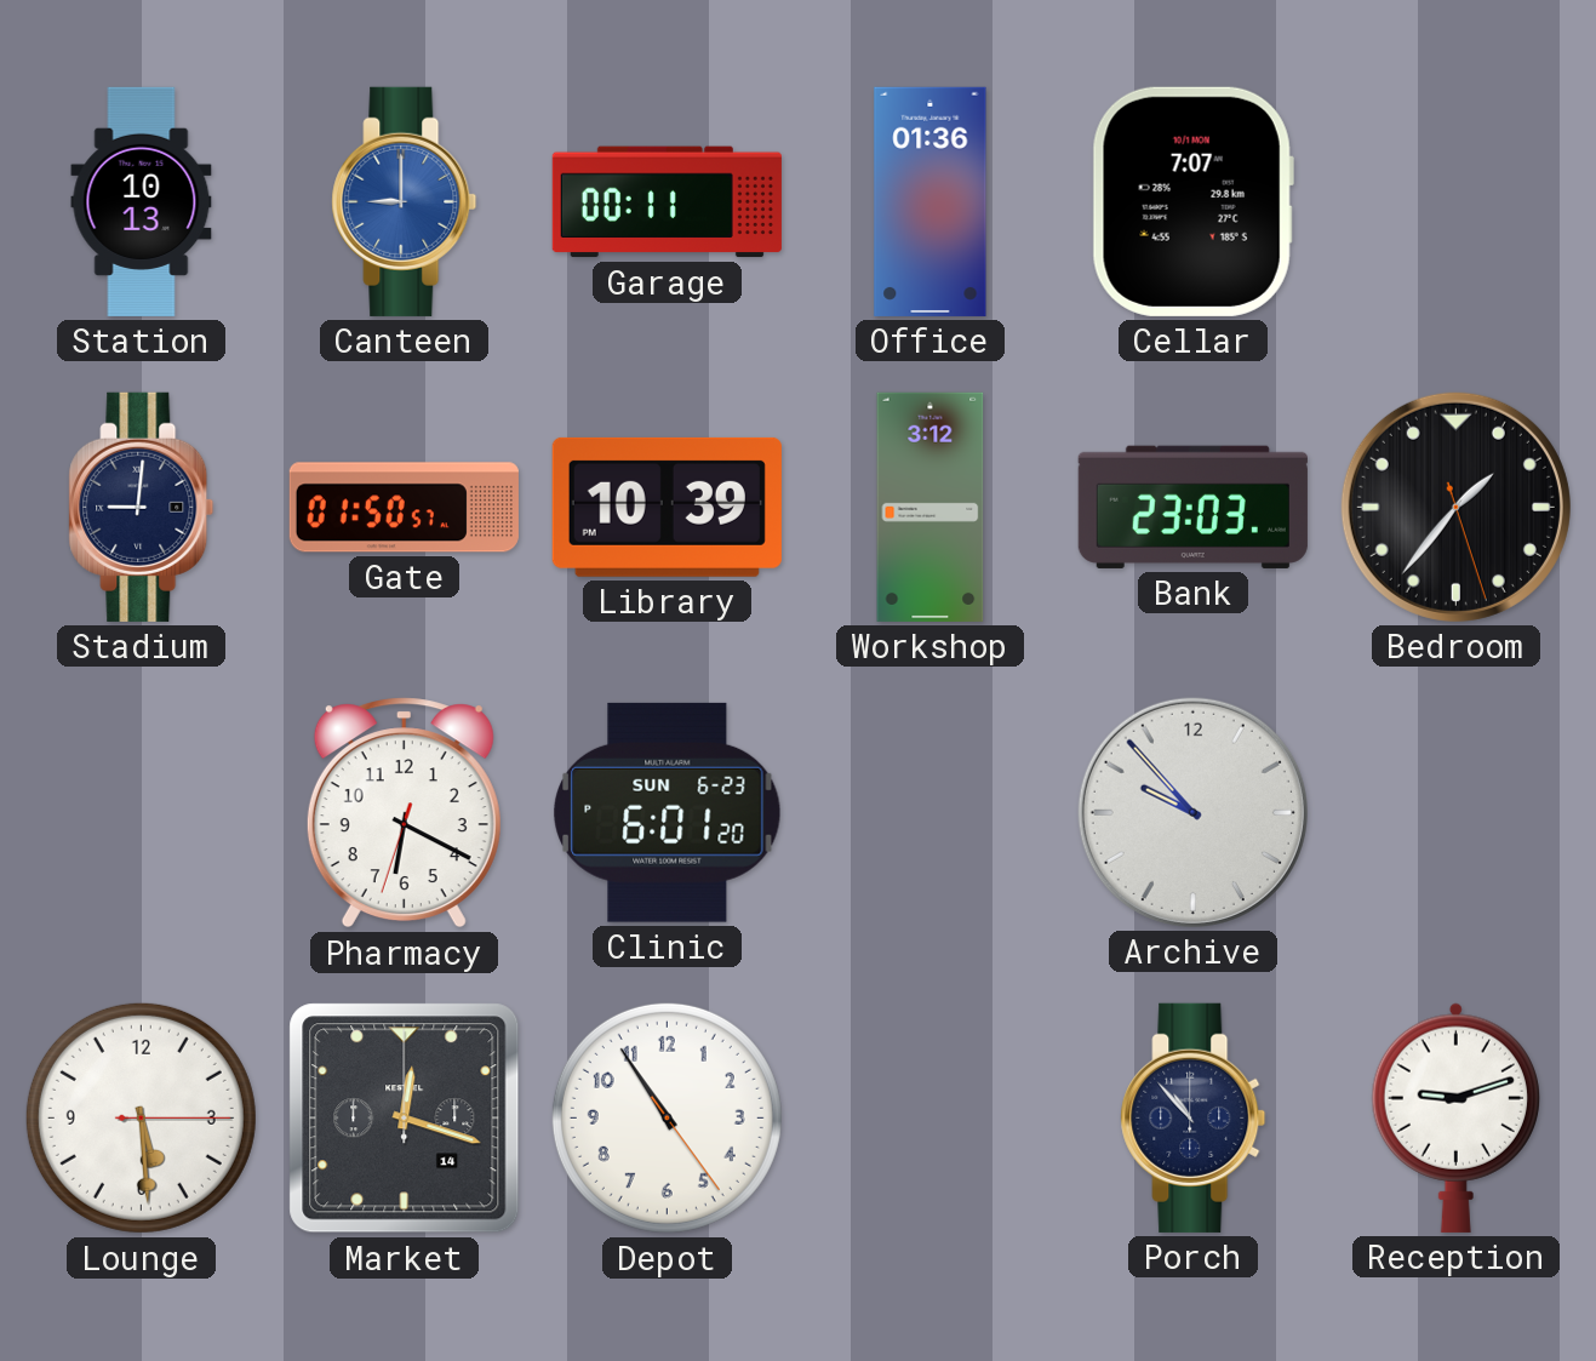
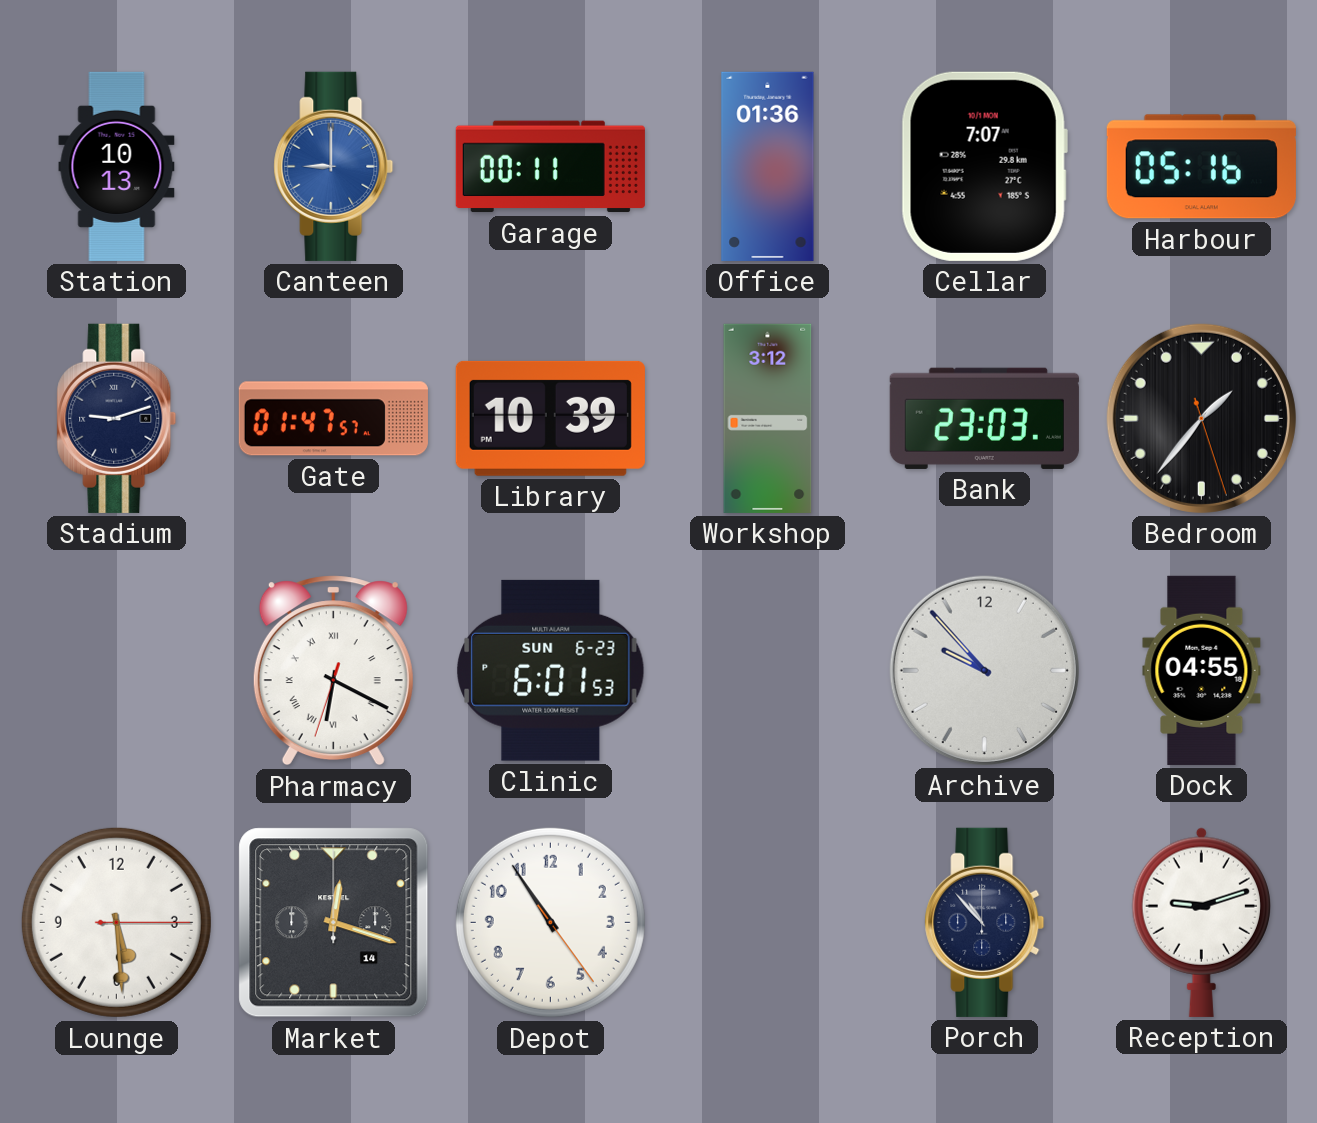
Harbour: none -> 05:16
Stadium: 9:01 -> 9:12
Gate: 01:50 -> 01:47
Pharmacy numerals: Arabic -> Roman
Clinic: 6:01:20 PM -> 6:01:53 PM
Dock: none -> 04:55
